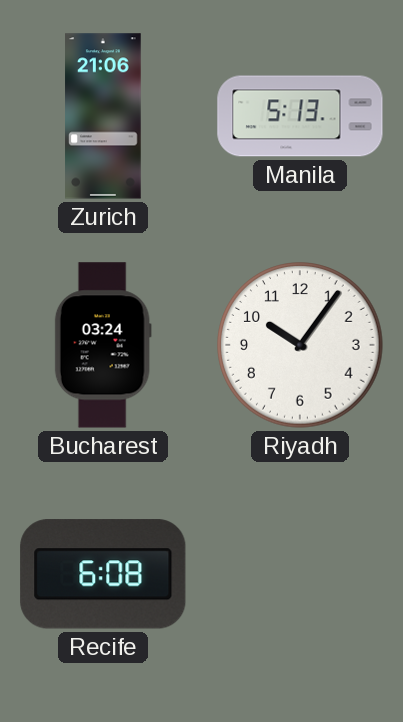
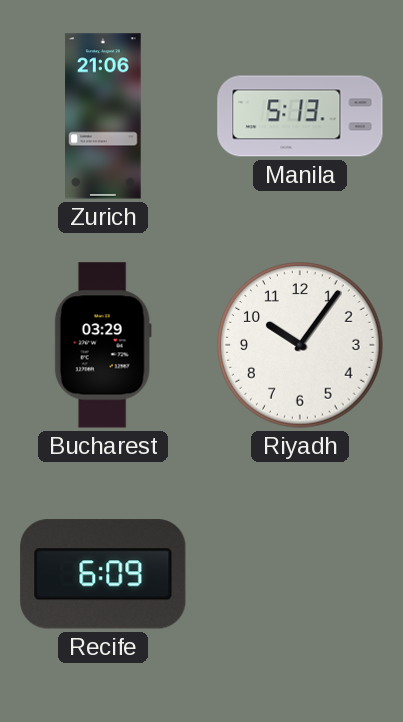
Bucharest: 03:24 -> 03:29
Recife: 6:08 -> 6:09
